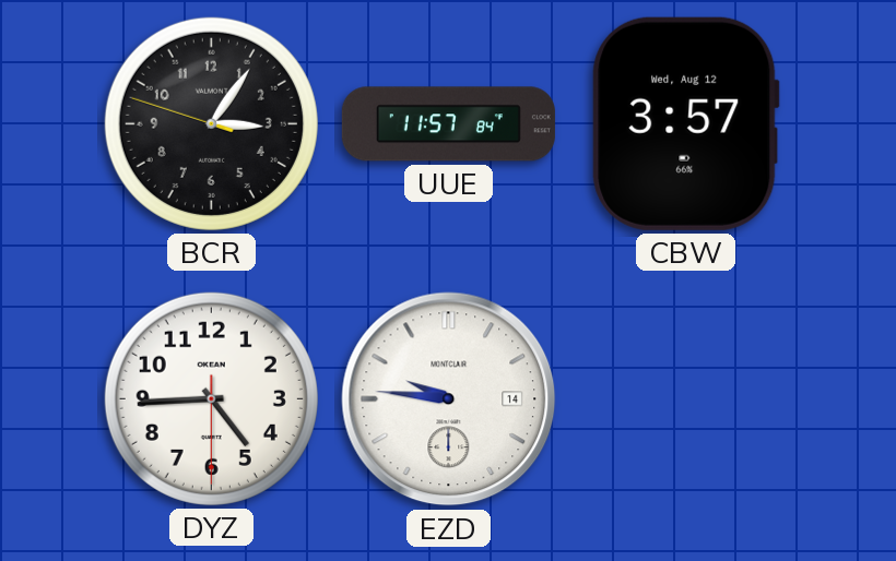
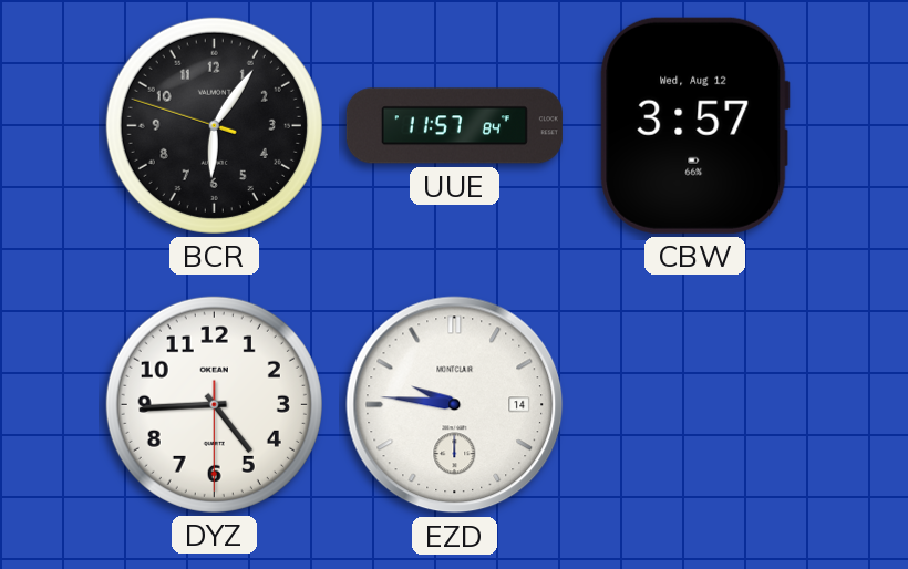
BCR: 3:05 -> 6:05
